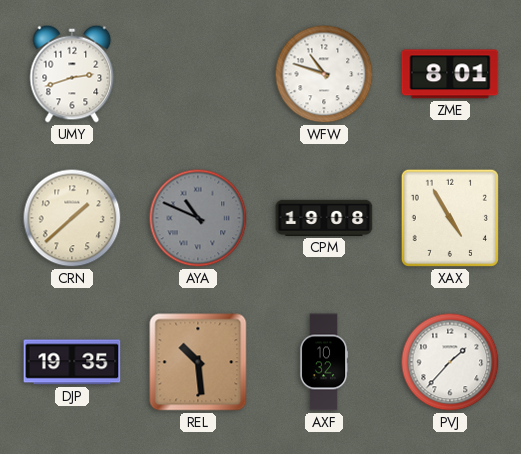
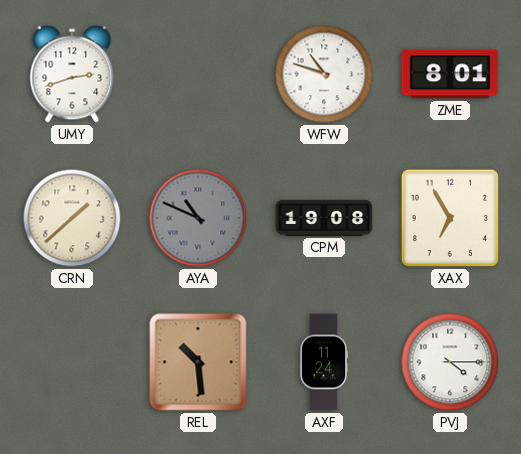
XAX: 4:55 -> 6:55
DJP: 19:35 -> none
AXF: 10:32 -> 11:24
PVJ: 1:37 -> 4:15
